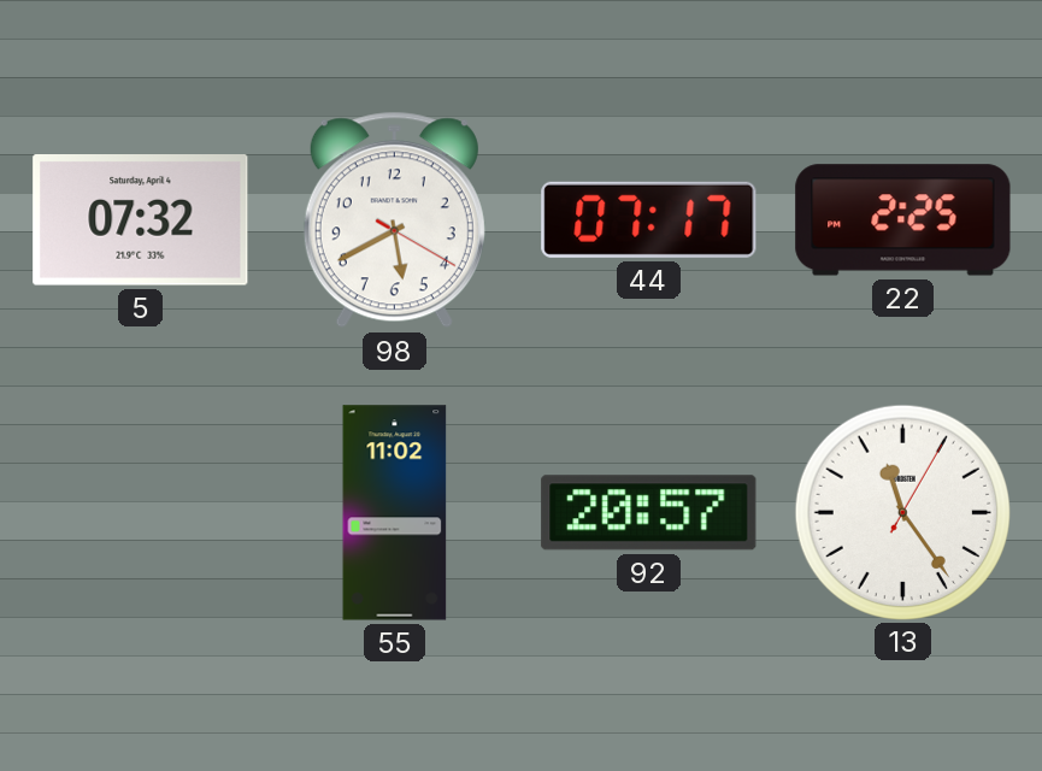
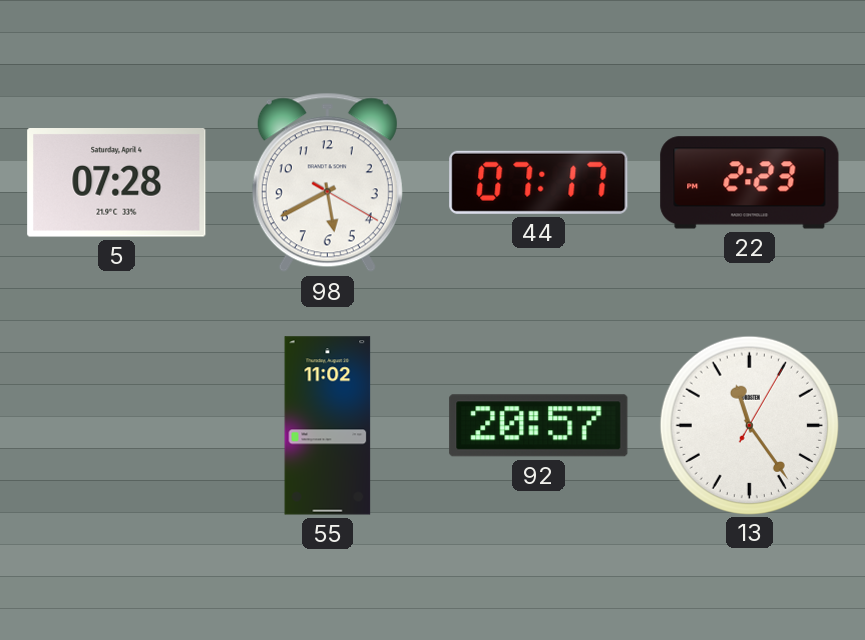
5: 07:32 -> 07:28
22: 2:25 -> 2:23
